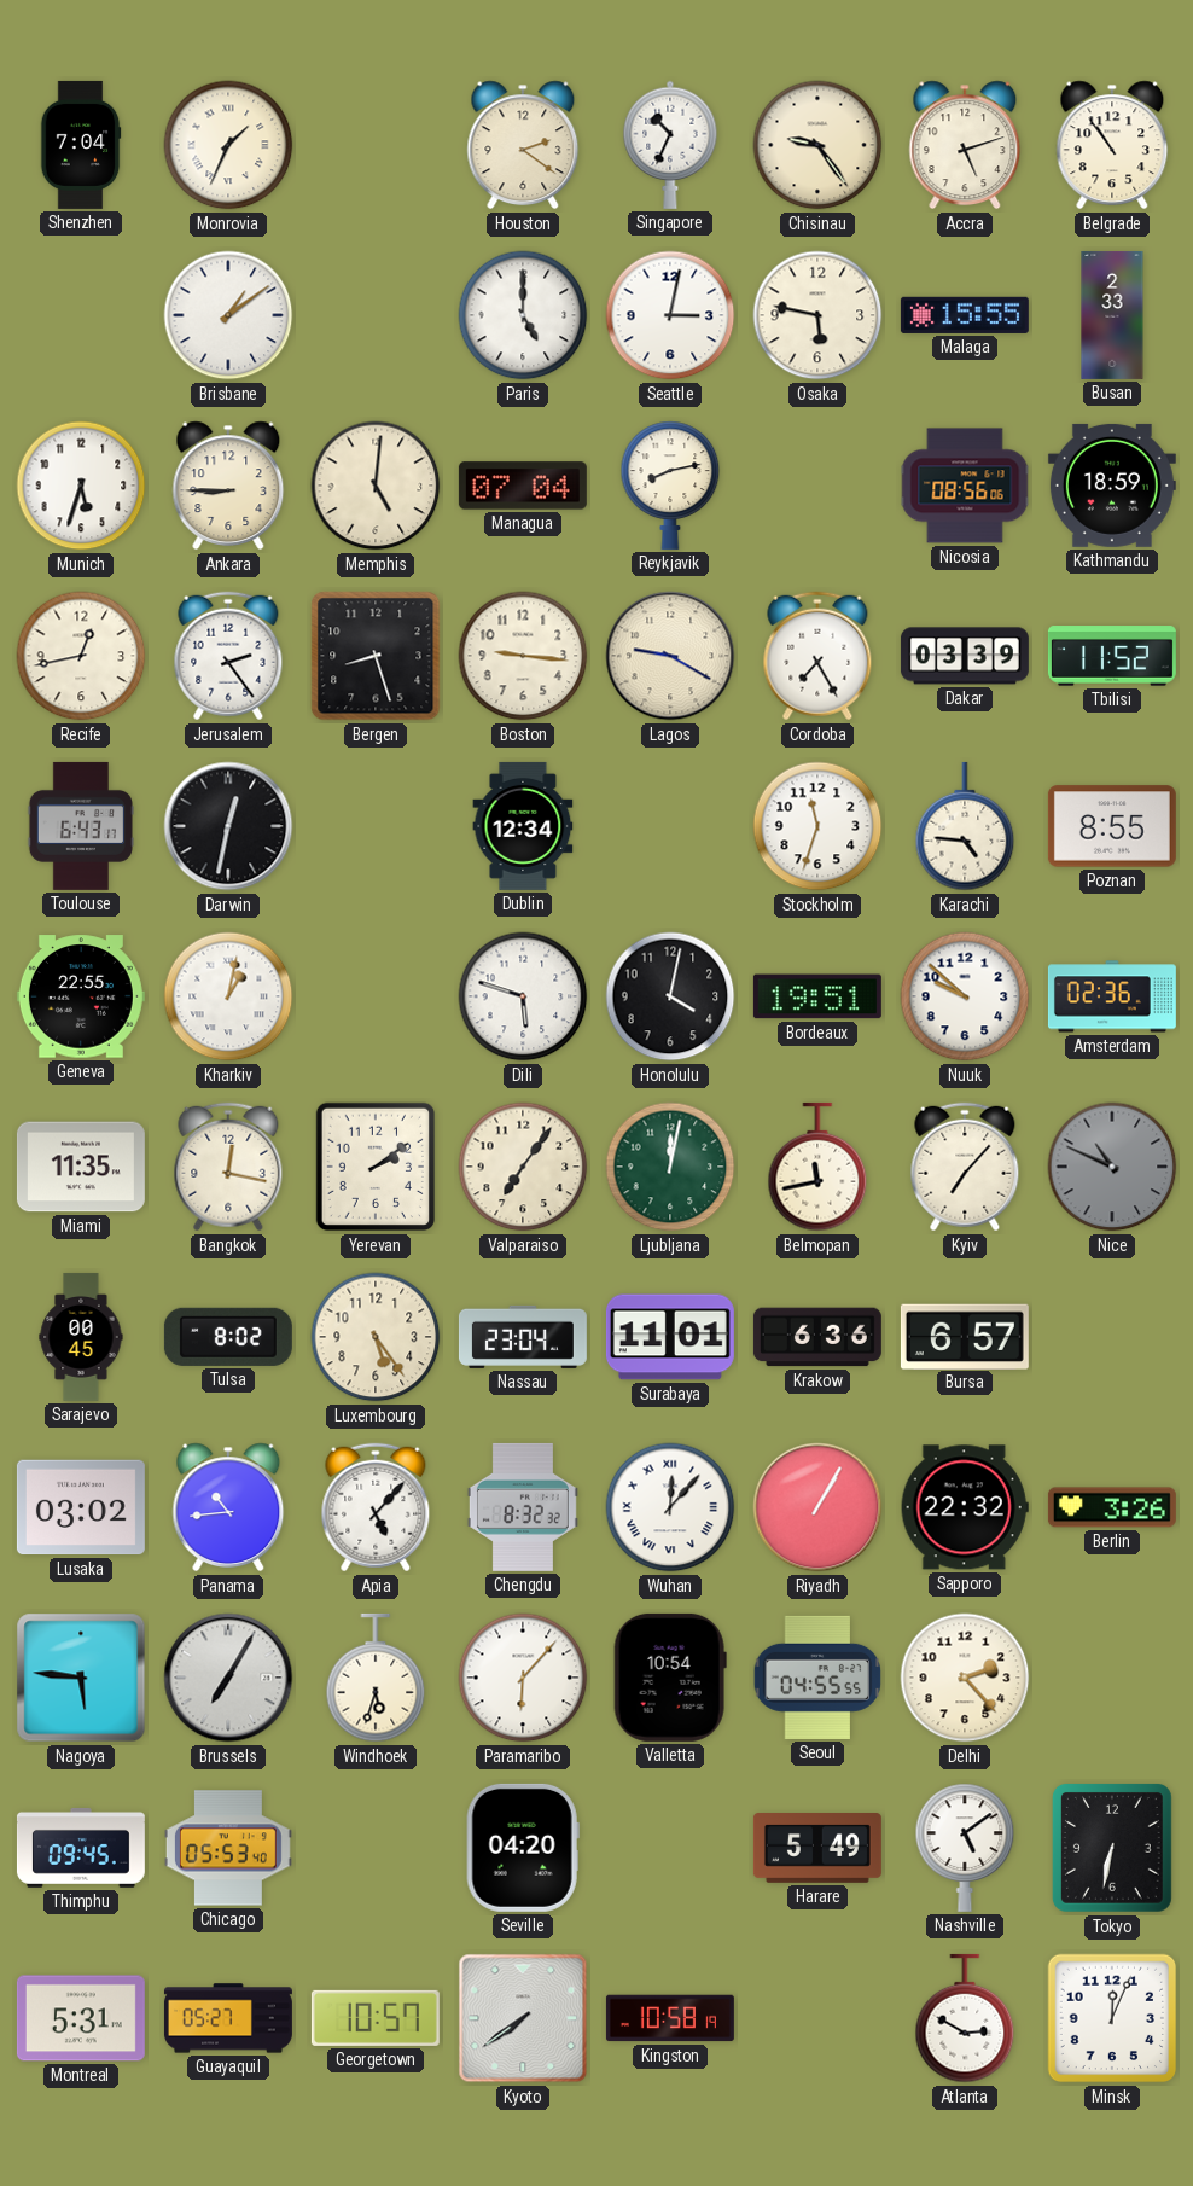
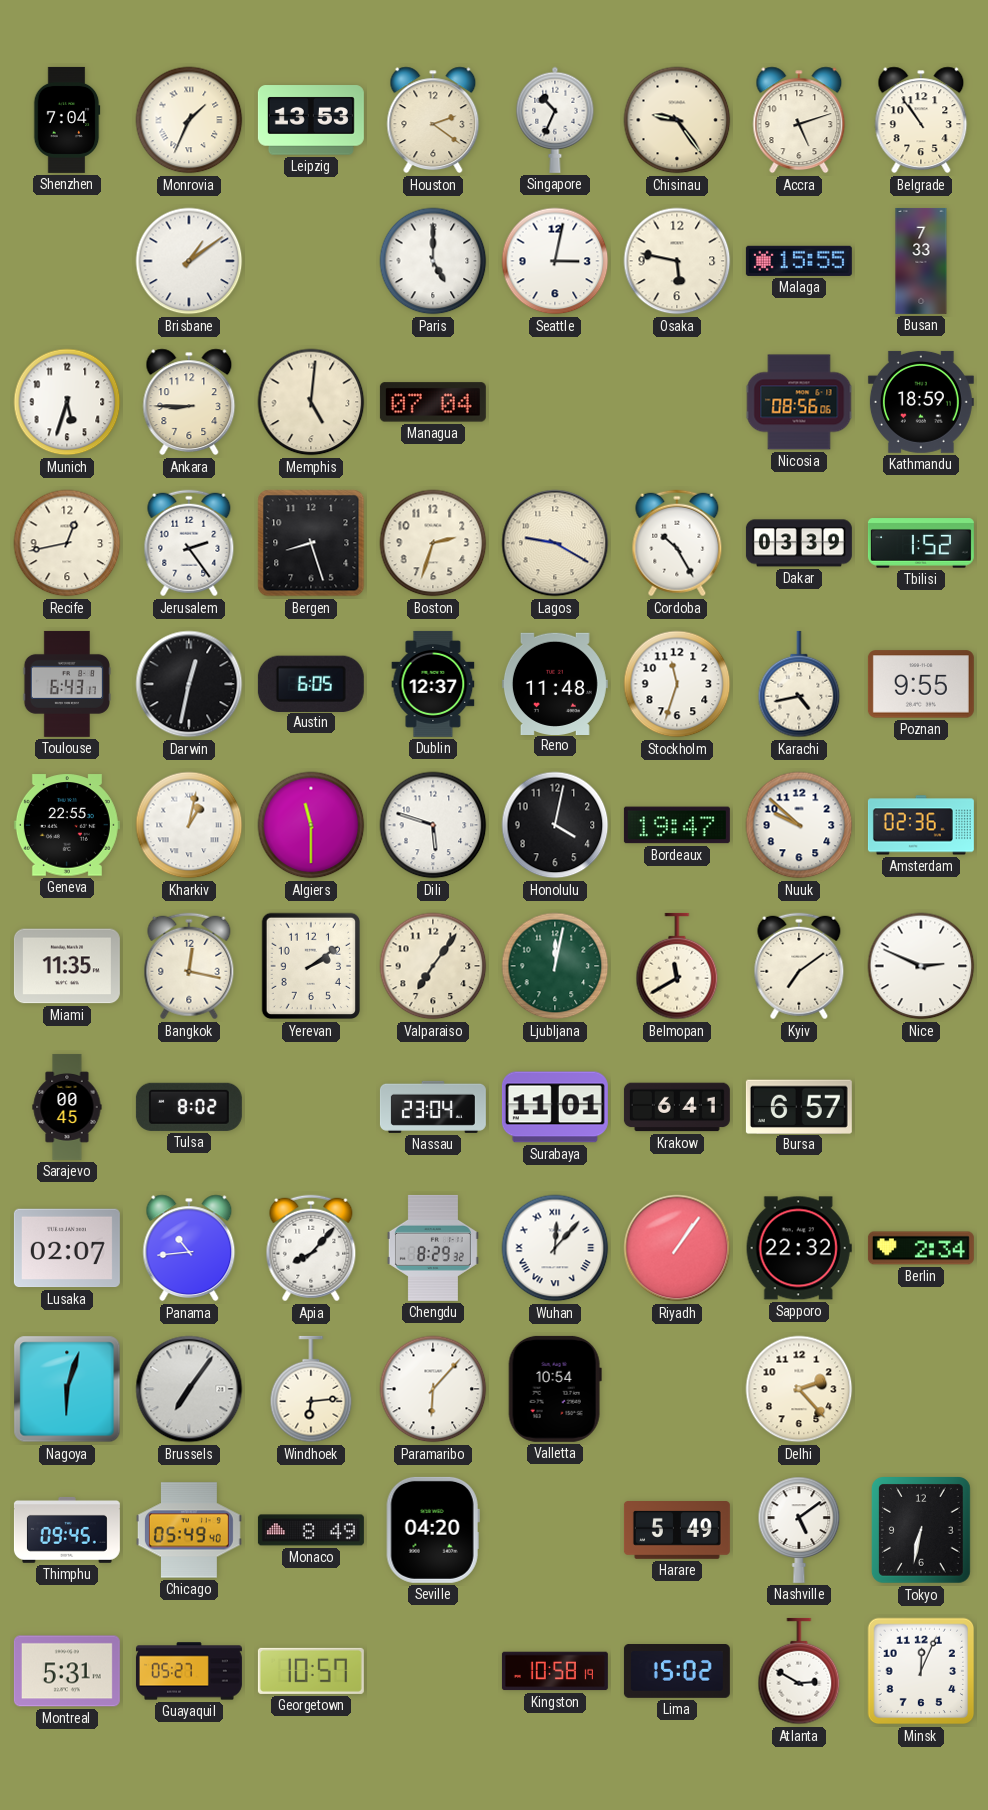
Leipzig: none -> 13:53
Busan: 2:33 -> 7:33
Reykjavik: 8:13 -> none
Boston: 9:16 -> 2:33
Cordoba: 7:25 -> 10:25
Tbilisi: 11:52 -> 1:52
Austin: none -> 6:05
Dublin: 12:34 -> 12:37
Reno: none -> 11:48
Karachi: 4:46 -> 4:43
Poznan: 8:55 -> 9:55
Algiers: none -> 11:30
Bordeaux: 19:51 -> 19:47
Belmopan: 11:43 -> 11:40
Kyiv: 7:07 -> 7:09
Nice: 10:49 -> 2:49
Nice dial: grey -> white
Luxembourg: 5:24 -> none
Krakow: 6:36 -> 6:41
Lusaka: 03:02 -> 02:07
Apia: 5:07 -> 8:07
Chengdu: 8:32 -> 8:29
Riyadh: 1:05 -> 1:06
Berlin: 3:26 -> 2:34
Nagoya: 5:46 -> 6:03
Brussels: 7:05 -> 7:06
Windhoek: 5:33 -> 6:14
Seoul: 04:55 -> none
Chicago: 05:53 -> 05:49
Monaco: none -> 8:49
Kyoto: 7:39 -> none
Lima: none -> 15:02
